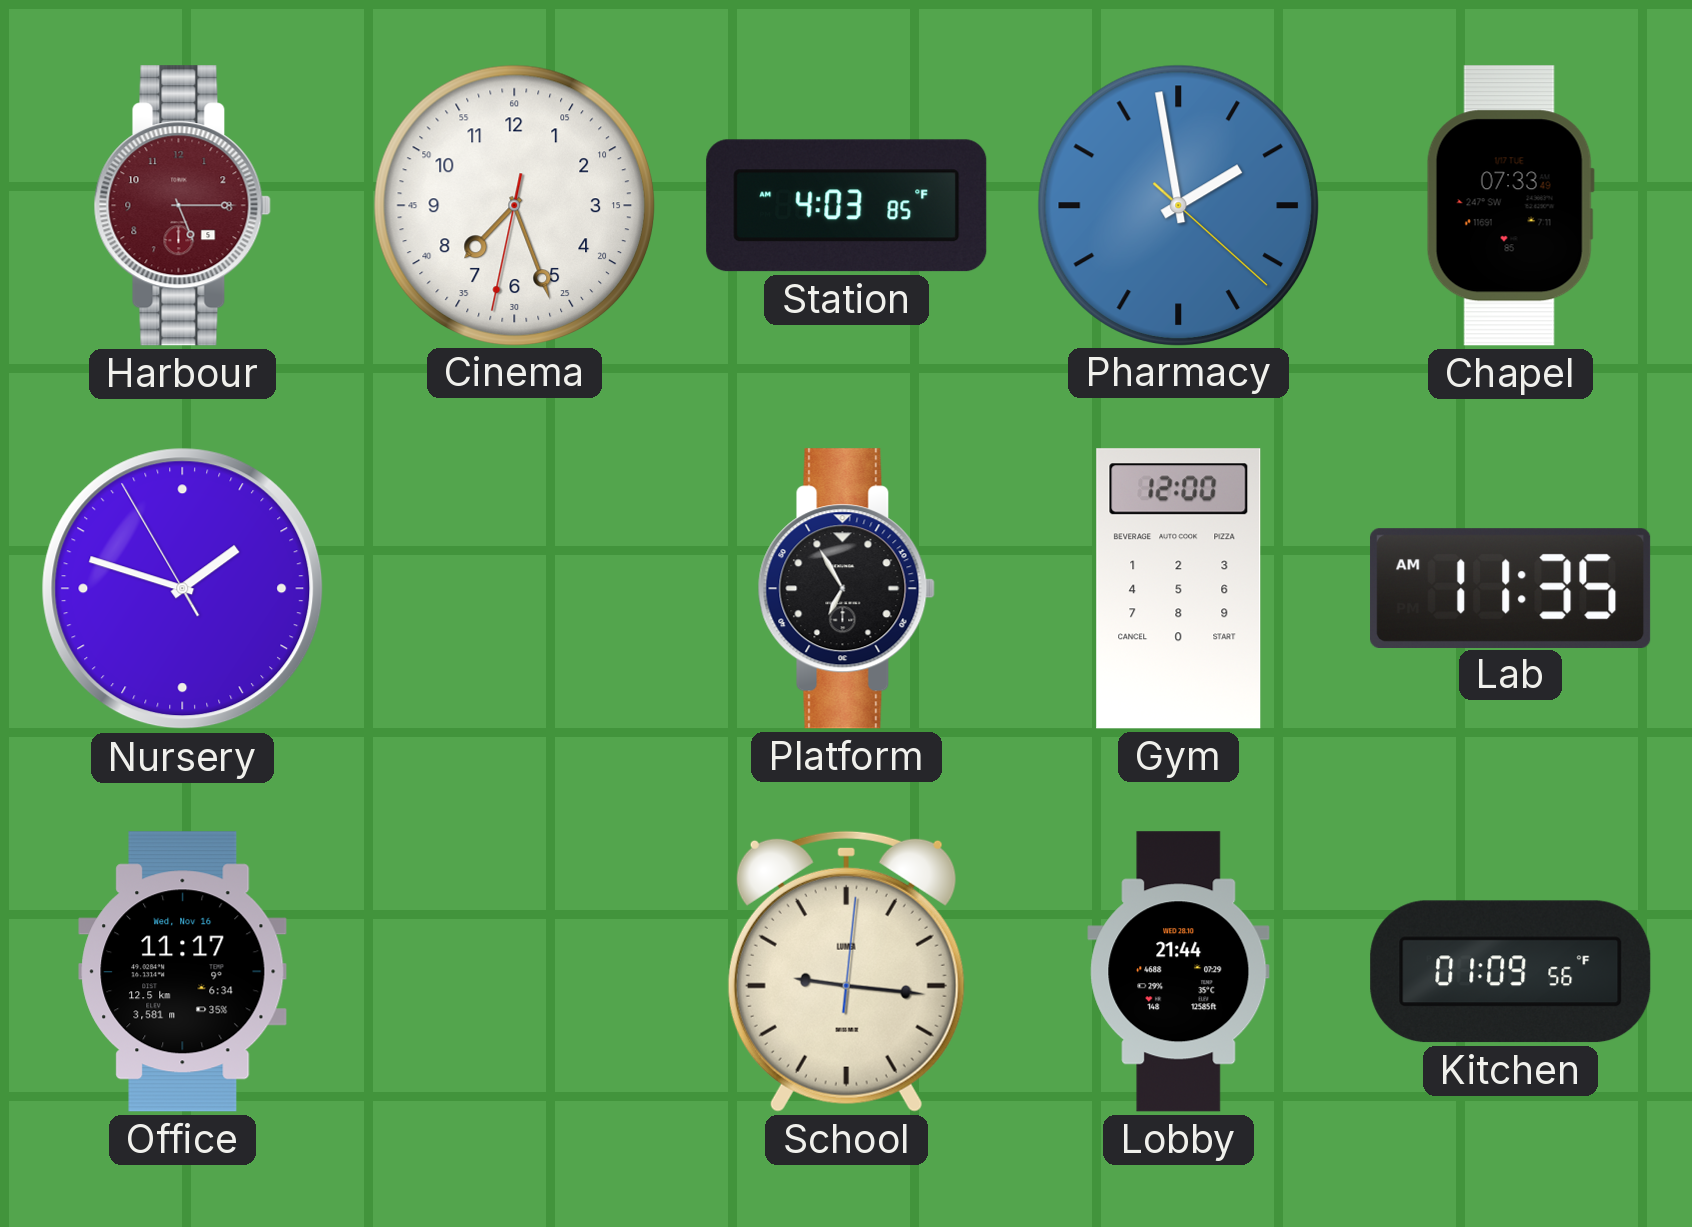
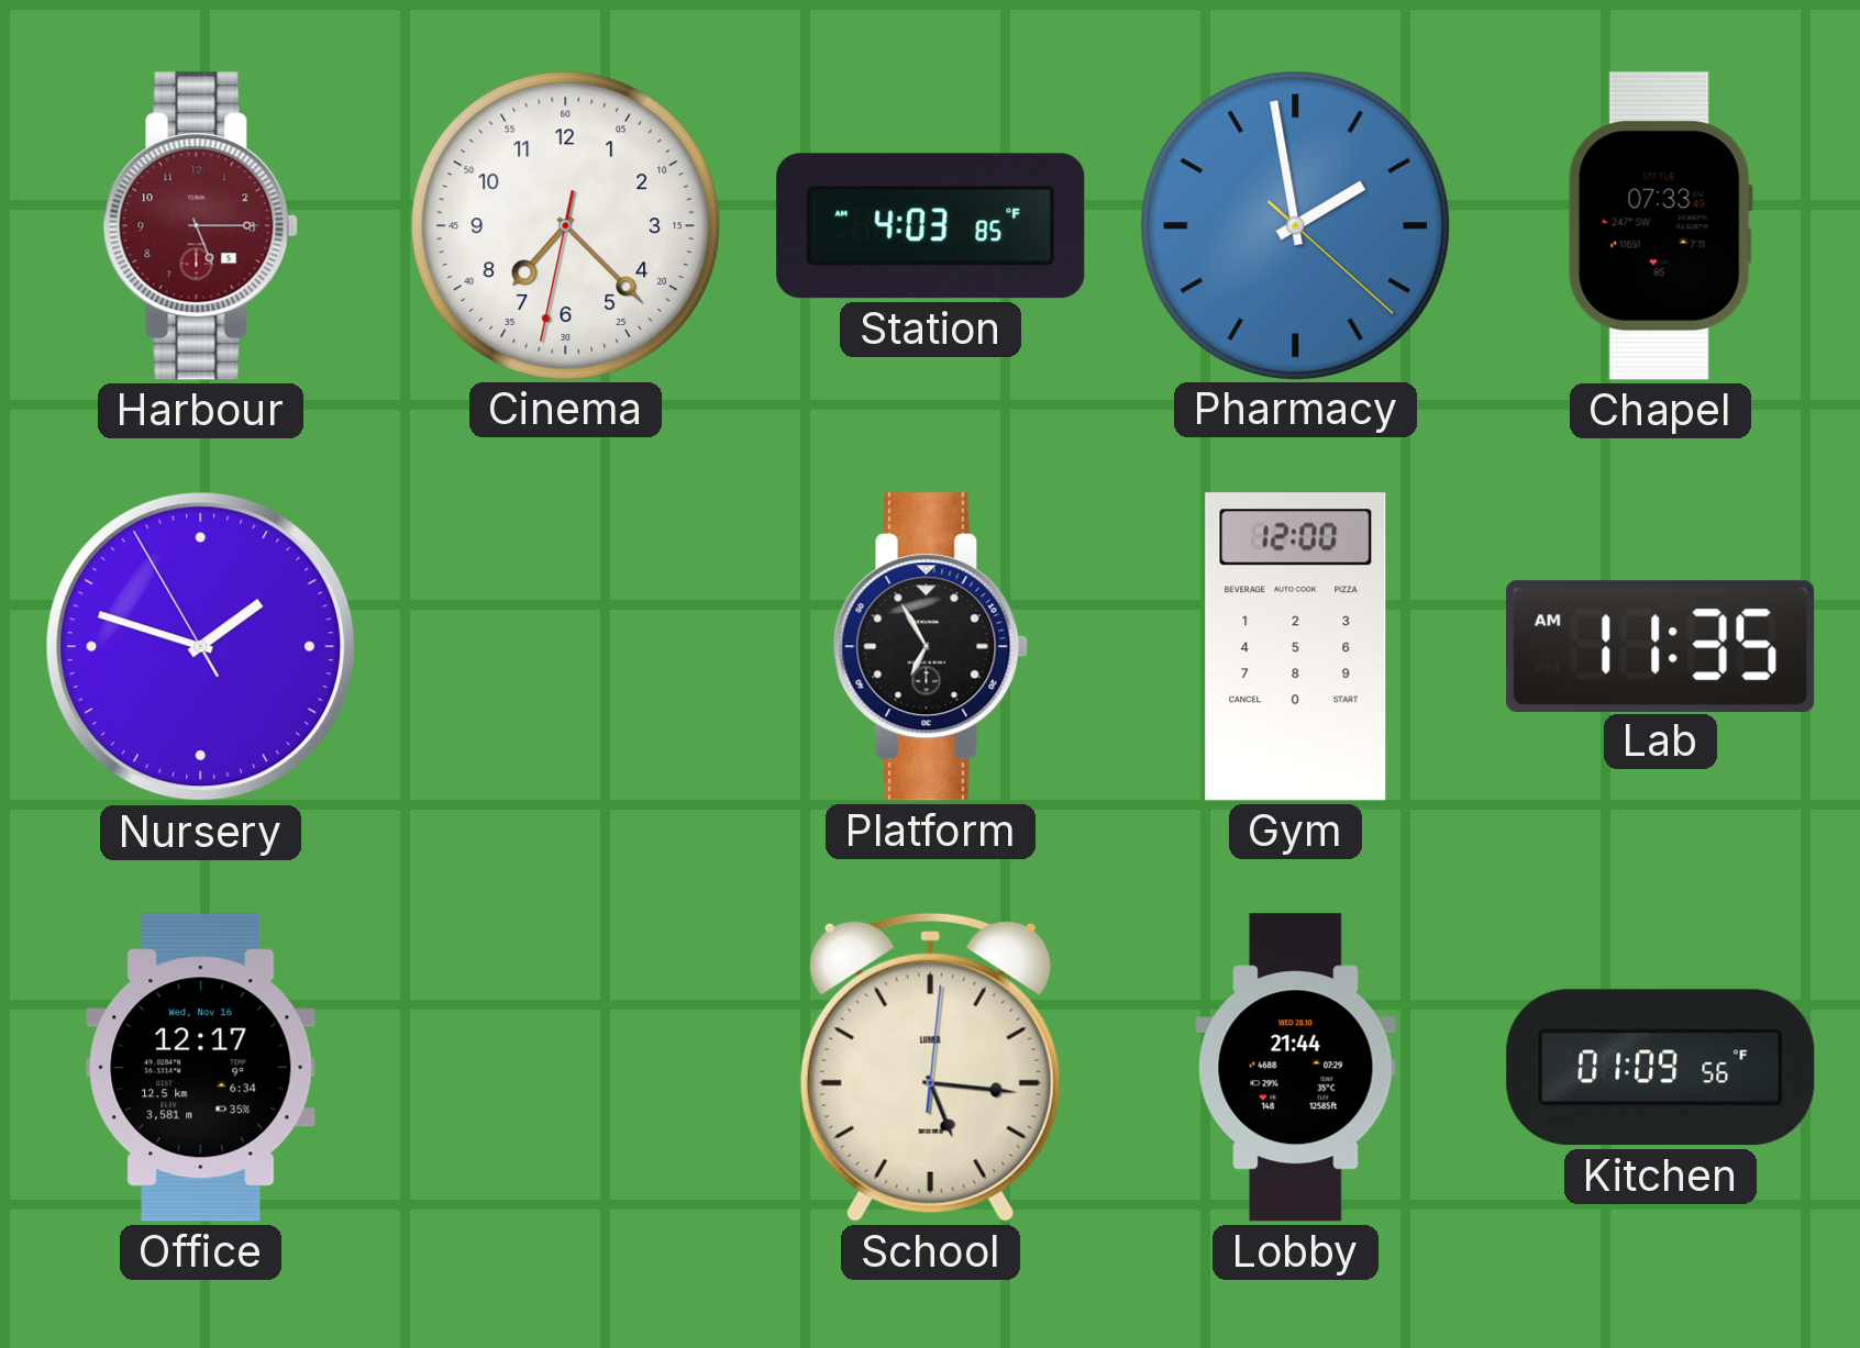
Cinema: 7:26 -> 7:22
Office: 11:17 -> 12:17
School: 9:16 -> 5:16
